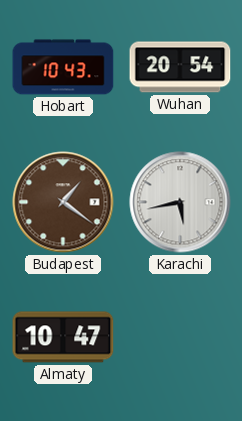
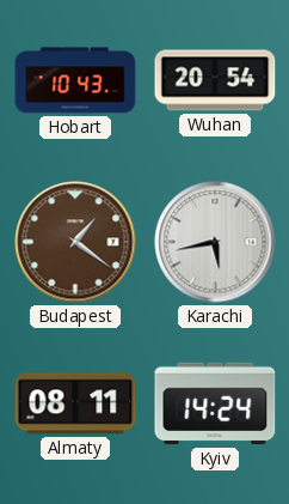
Almaty: 10:47 -> 08:11
Kyiv: none -> 14:24
